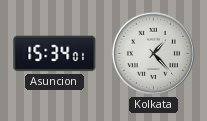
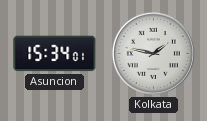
Kolkata: 1:23 -> 1:47
